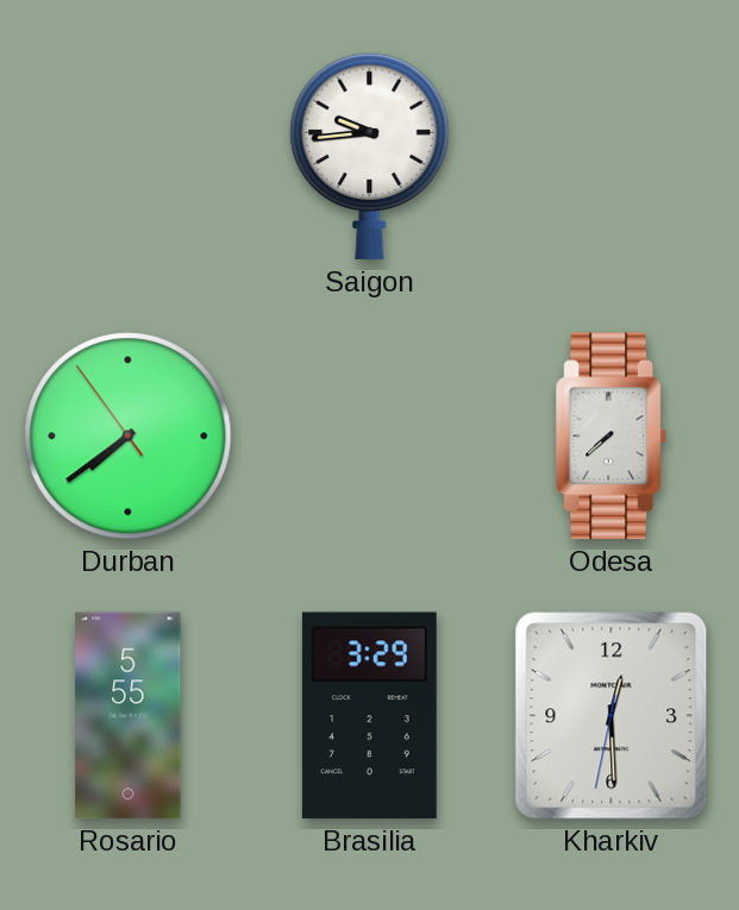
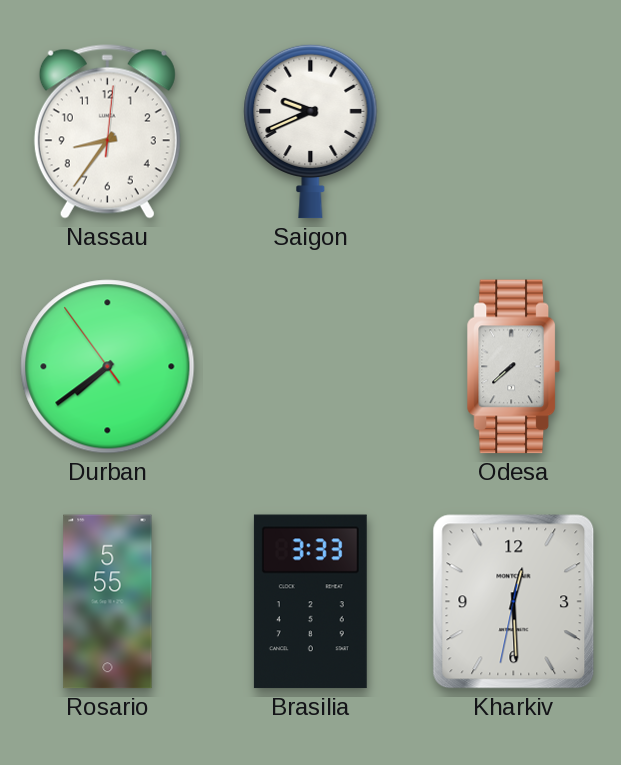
Nassau: none -> 8:36
Saigon: 9:44 -> 9:41
Brasilia: 3:29 -> 3:33
